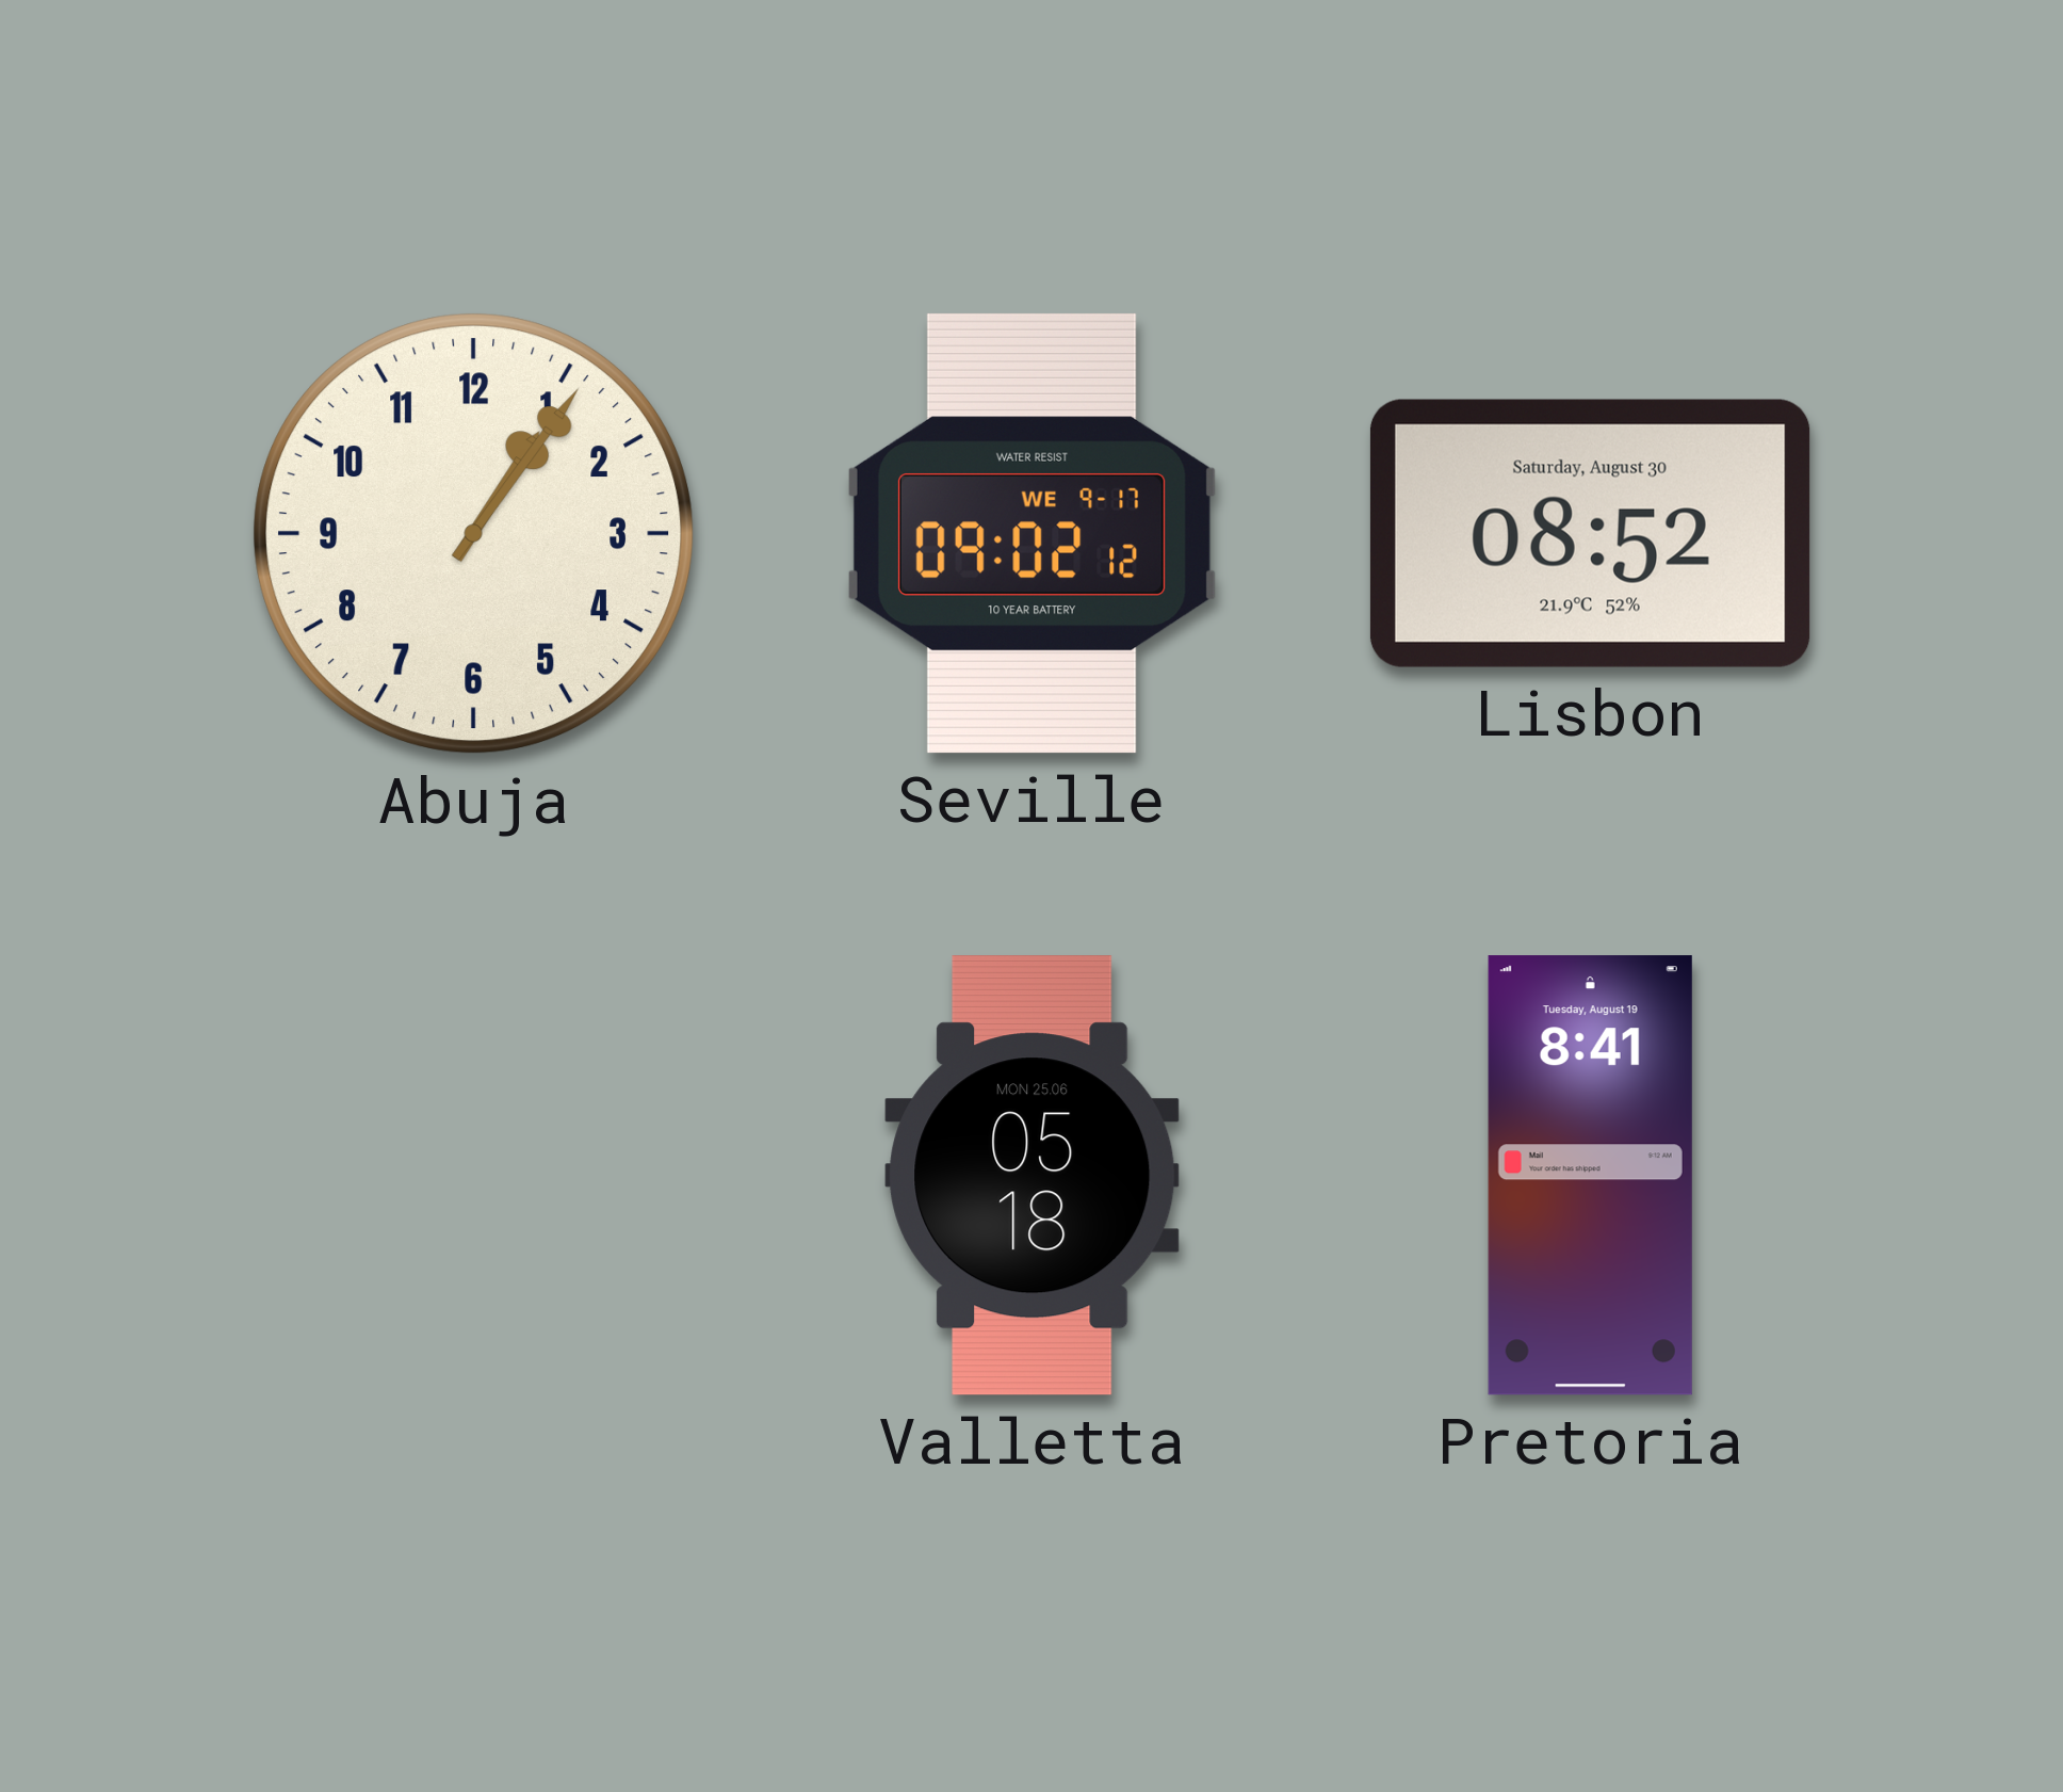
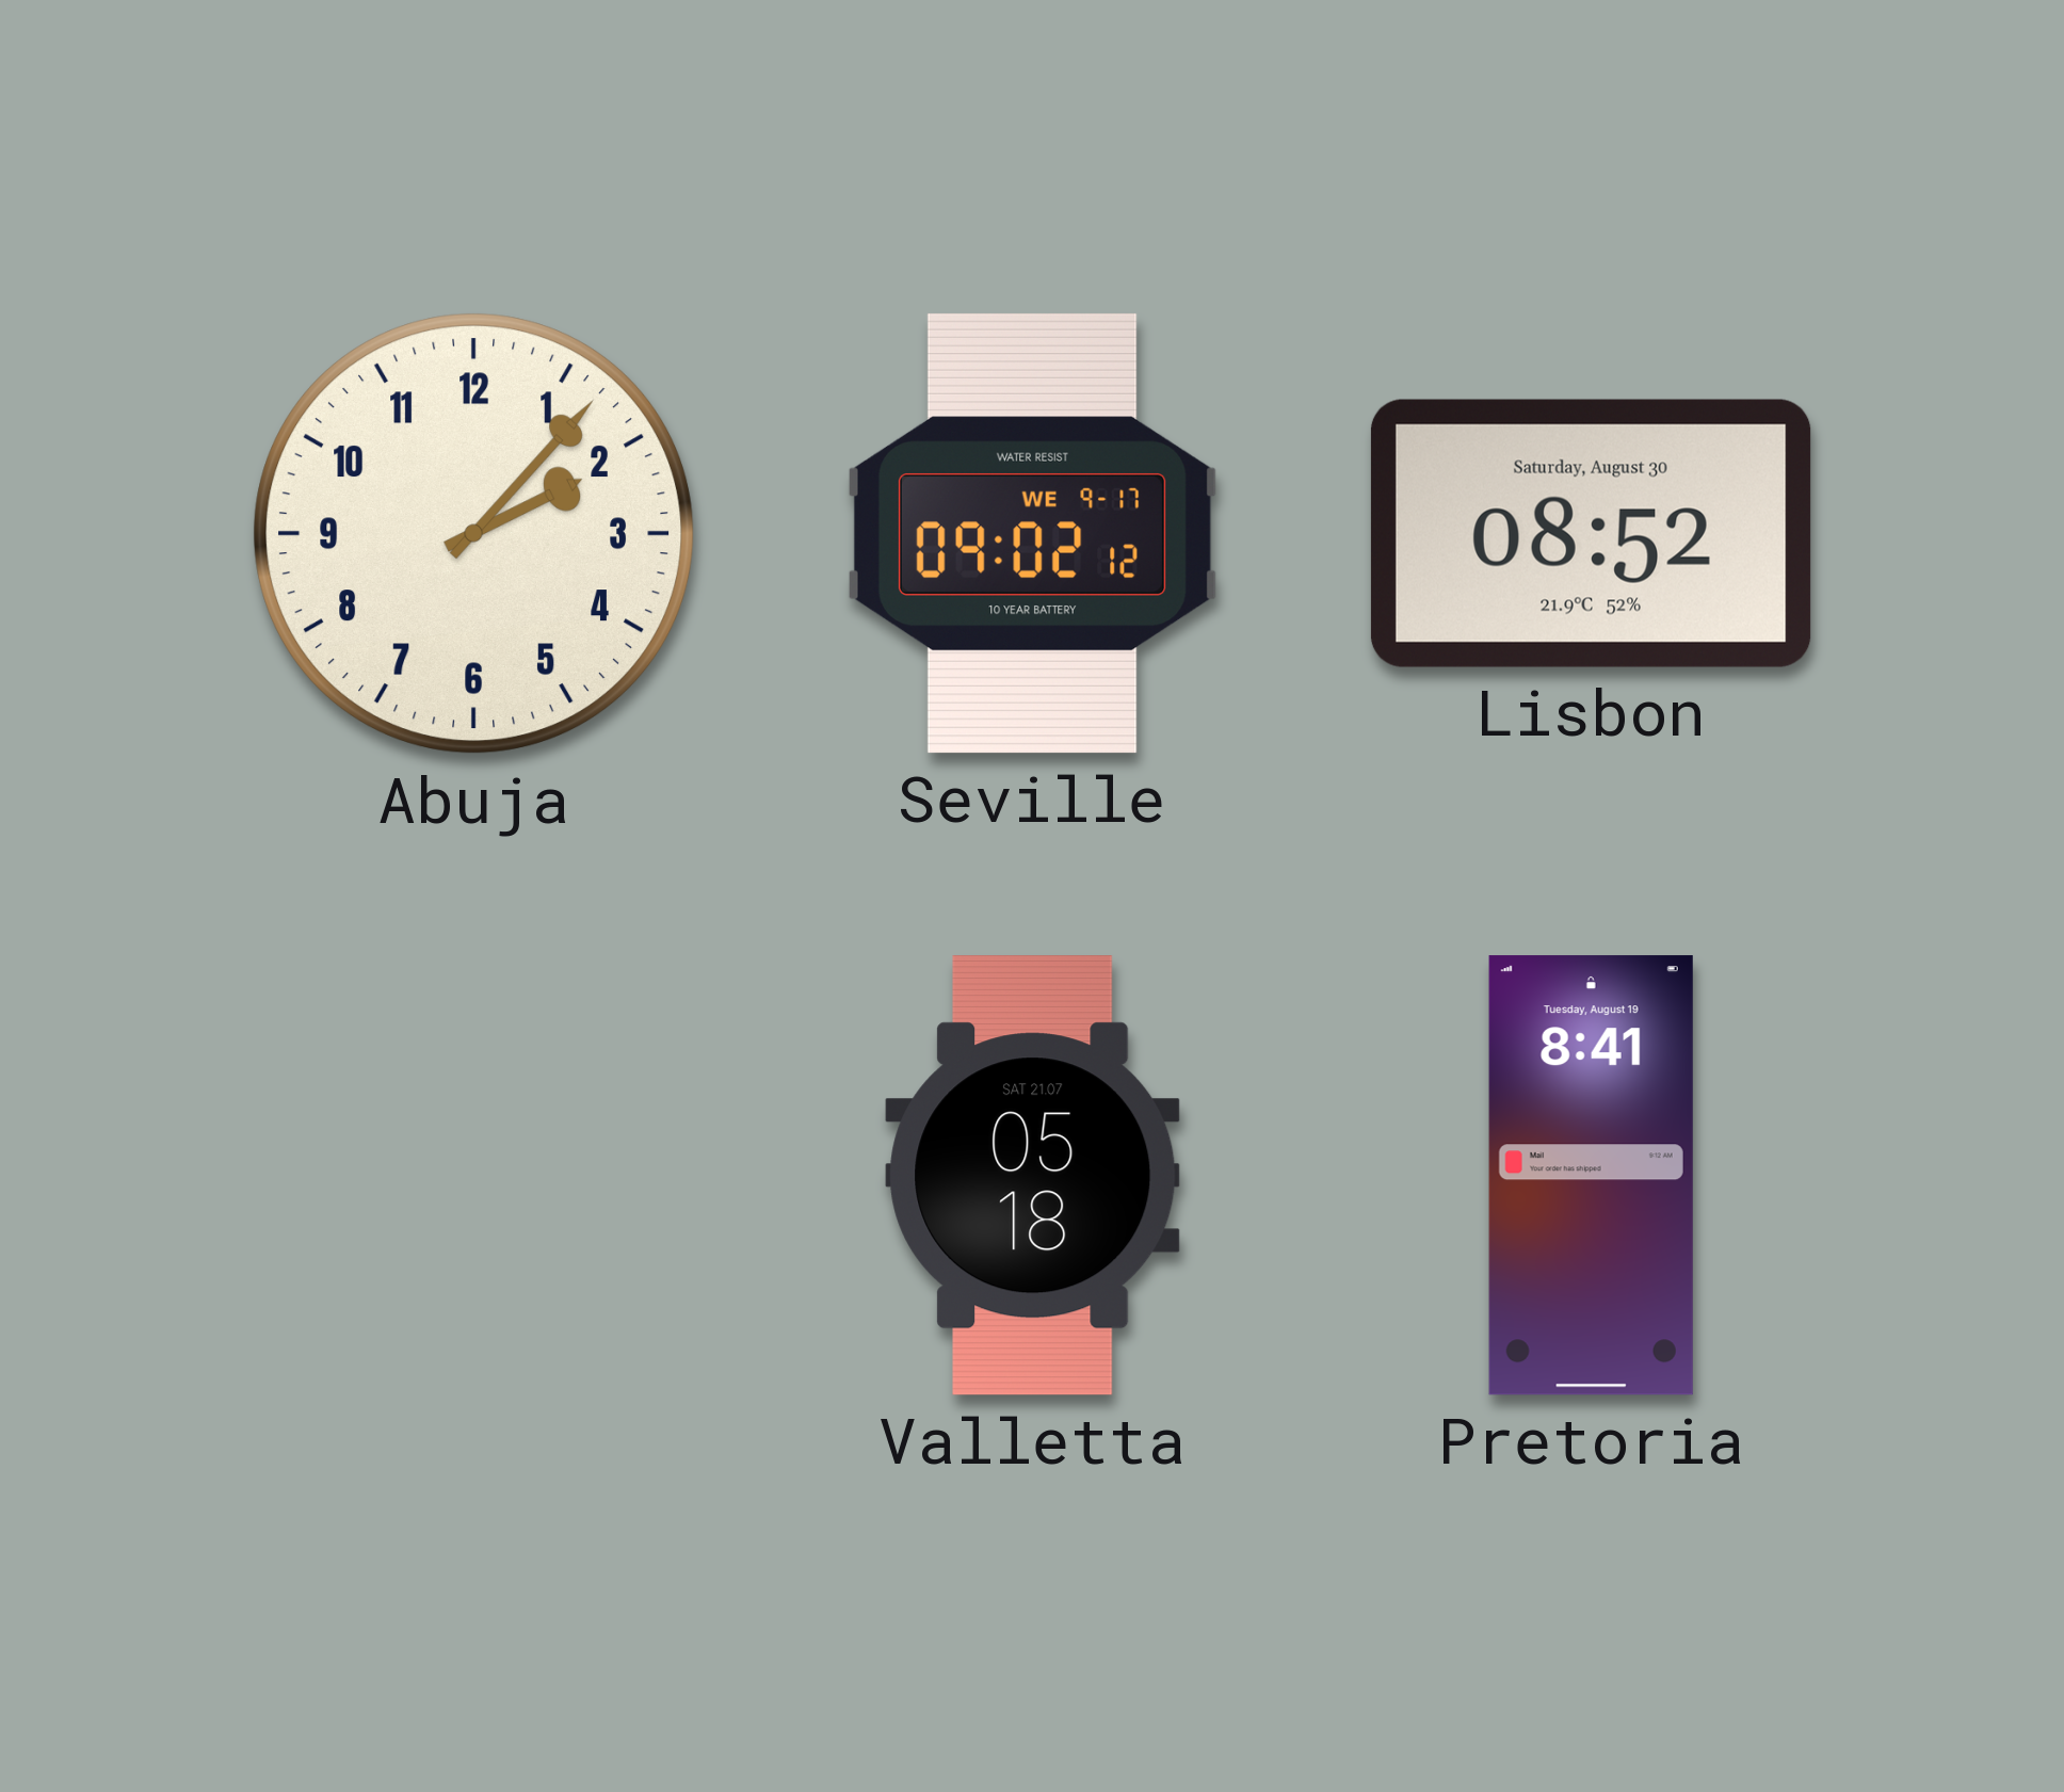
Abuja: 1:06 -> 2:07
Valletta date: MON 25.06 -> SAT 21.07
